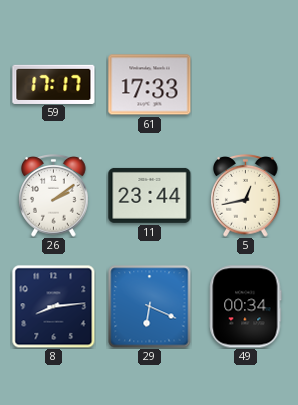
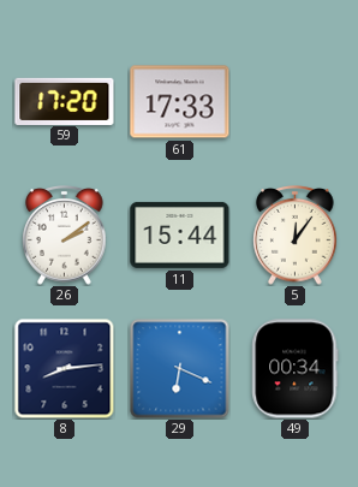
59: 17:17 -> 17:20
11: 23:44 -> 15:44
5: 12:43 -> 12:06
